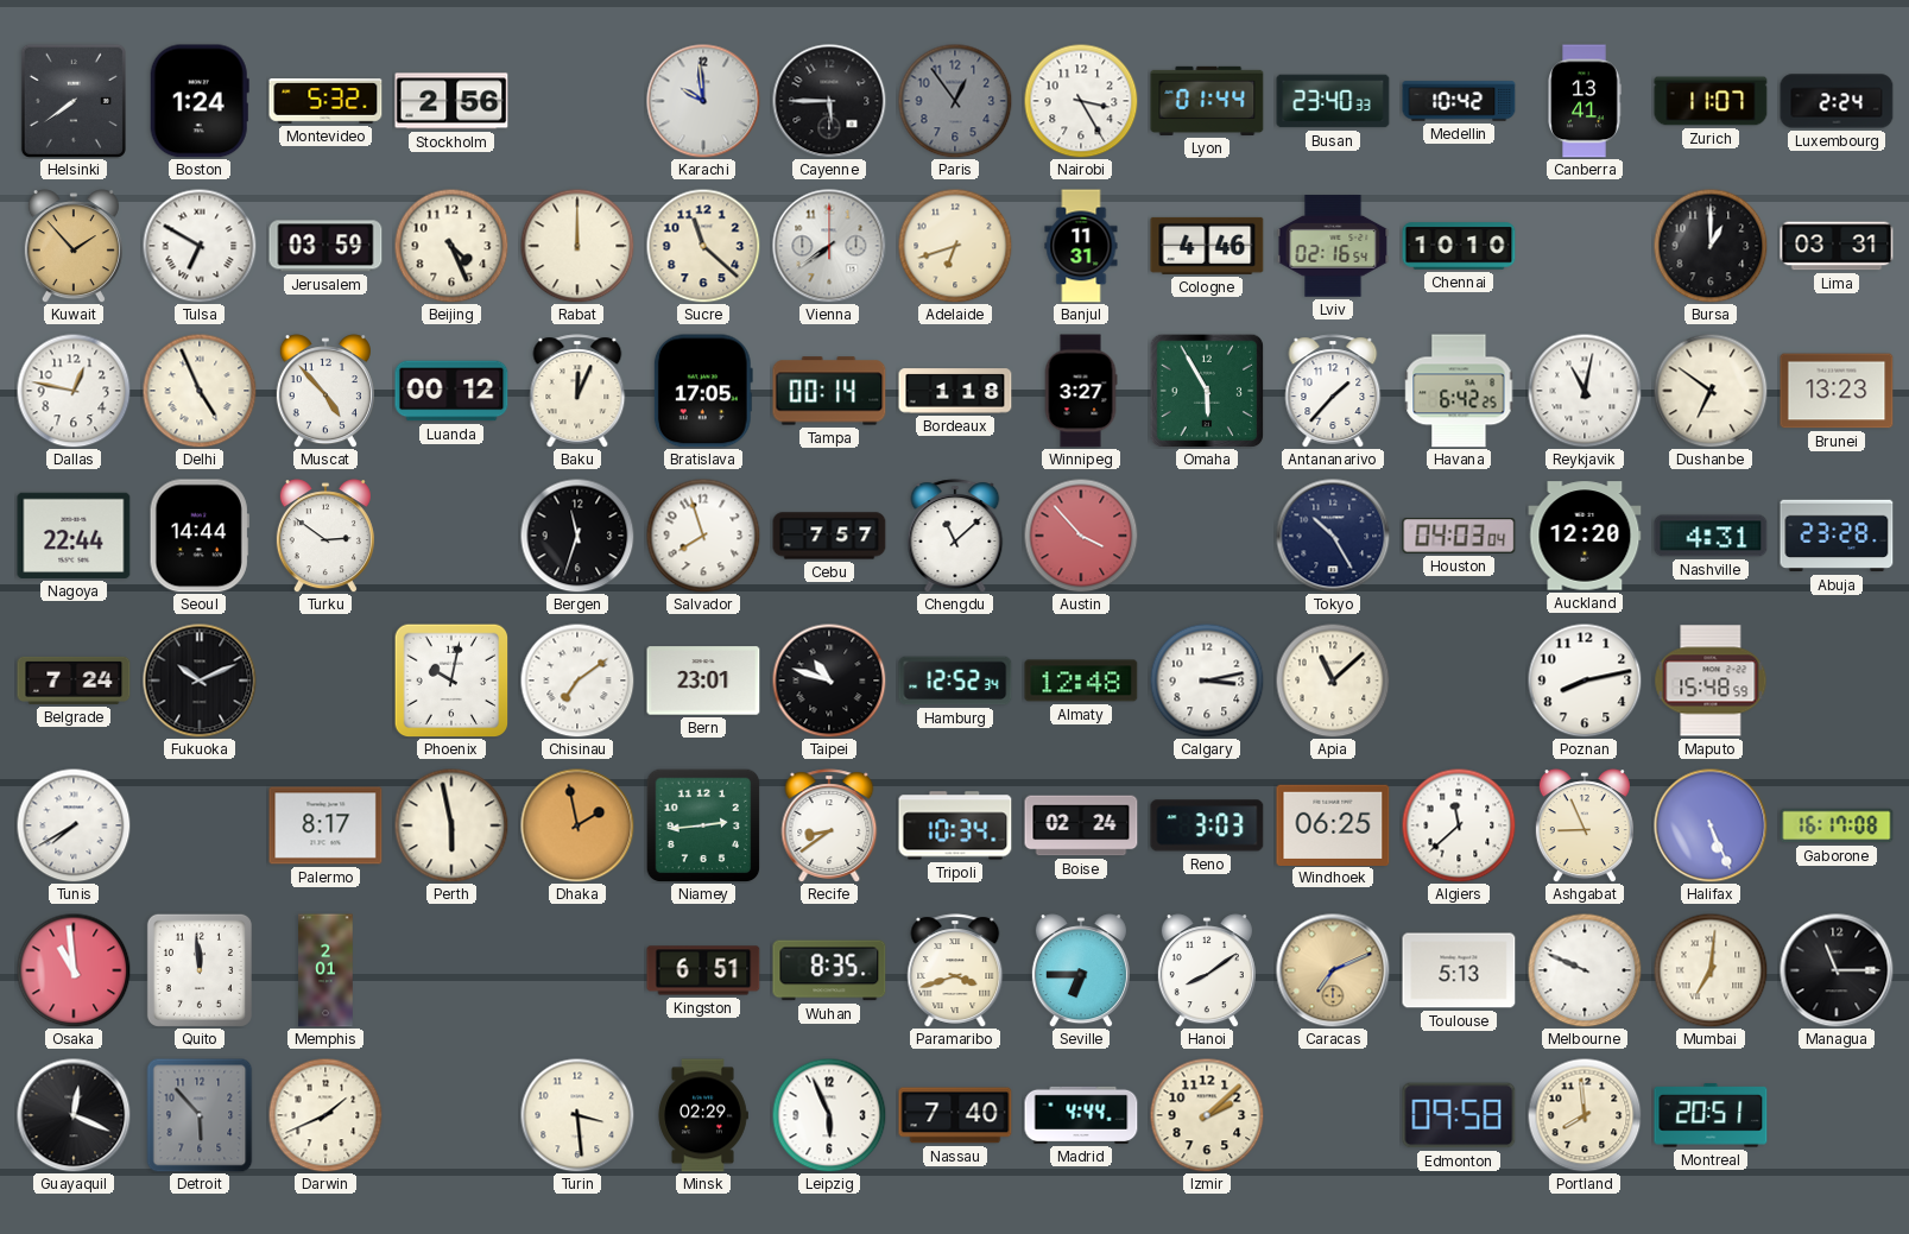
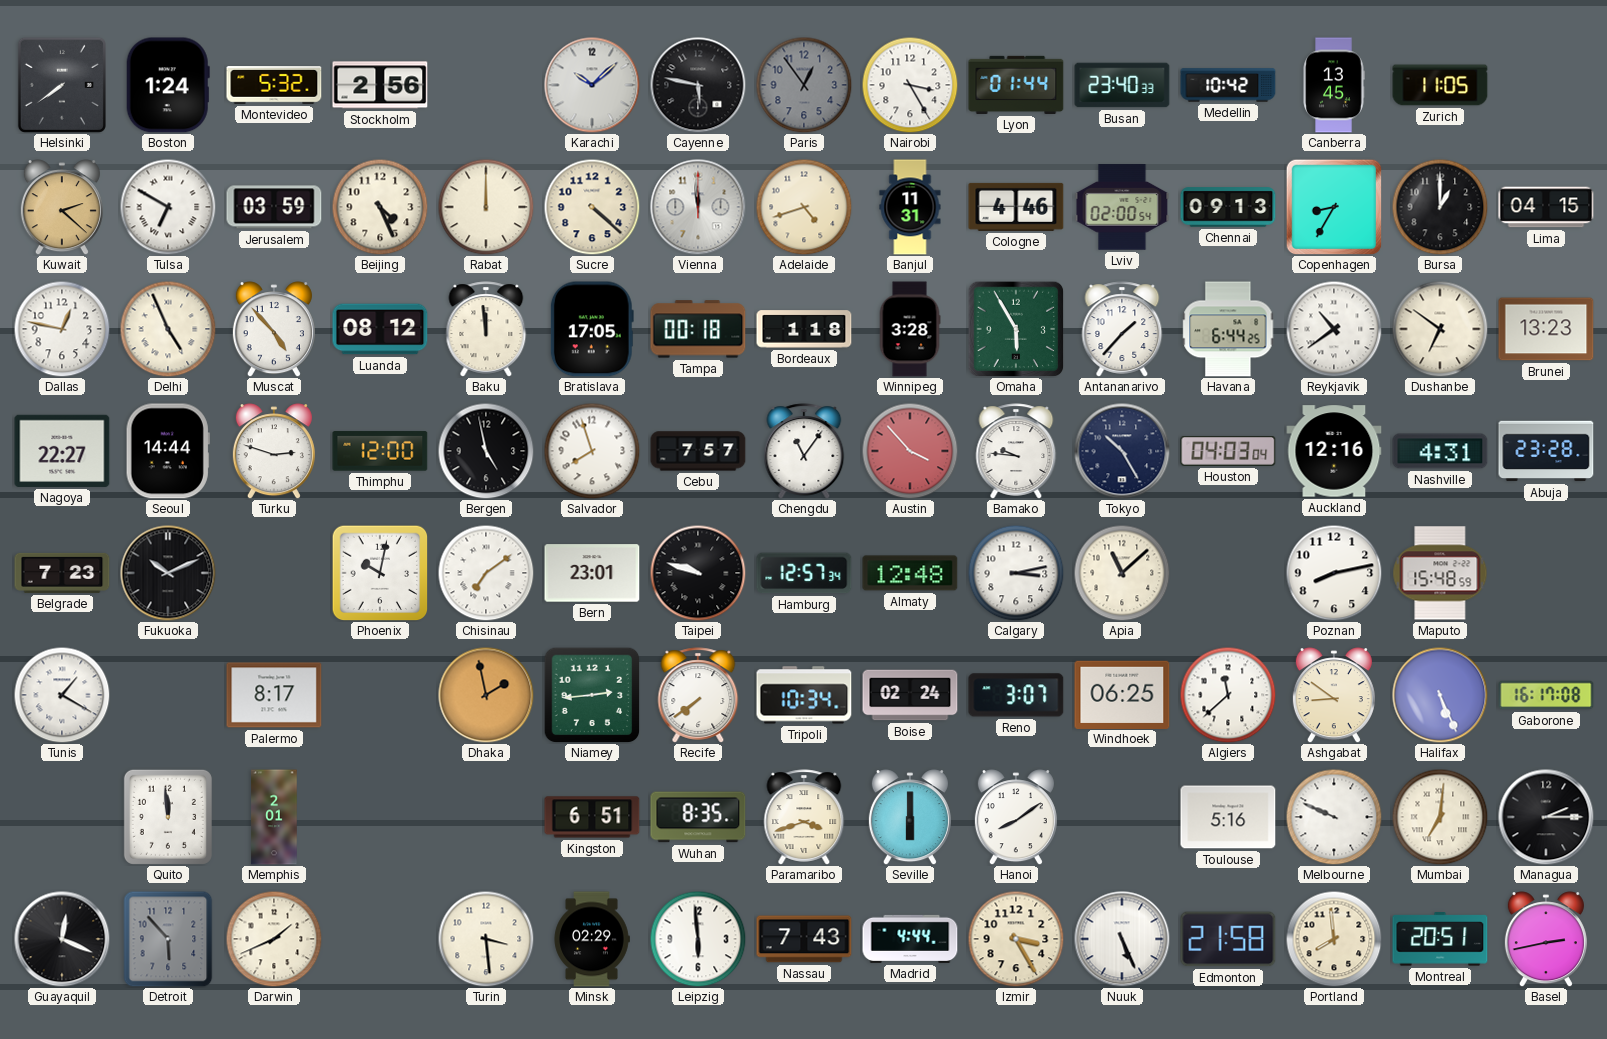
Karachi: 9:59 -> 10:08
Cayenne: 5:45 -> 5:47
Canberra: 13:41 -> 13:45
Zurich: 11:07 -> 11:05
Luxembourg: 2:24 -> none
Kuwait: 1:53 -> 2:22
Sucre: 11:22 -> 4:22
Vienna: 7:39 -> 11:59
Adelaide: 6:42 -> 4:42
Lviv: 02:16 -> 02:00
Chennai: 10:10 -> 09:13
Copenhagen: none -> 8:35
Lima: 03:31 -> 04:15
Luanda: 00:12 -> 08:12
Baku: 12:04 -> 11:59
Tampa: 00:14 -> 00:18
Winnipeg: 3:27 -> 3:28
Havana: 6:42 -> 6:44
Reykjavik: 11:02 -> 10:39
Nagoya: 22:44 -> 22:27
Turku: 2:51 -> 2:48
Thimphu: none -> 12:00
Bergen: 11:33 -> 4:58
Chengdu: 11:08 -> 11:06
Bamako: none -> 9:46
Auckland: 12:20 -> 12:16
Belgrade: 7:24 -> 7:23
Taipei: 10:48 -> 9:48
Hamburg: 12:52 -> 12:57
Tunis: 7:40 -> 1:20
Perth: 5:58 -> none
Recife: 8:39 -> 7:39
Reno: 3:03 -> 3:07
Ashgabat: 8:56 -> 8:51
Osaka: 10:59 -> none
Seville: 6:45 -> 6:00
Caracas: 7:11 -> none
Toulouse: 5:13 -> 5:16
Managua: 11:15 -> 2:15
Leipzig: 5:56 -> 5:59
Nassau: 7:40 -> 7:43
Izmir: 2:08 -> 3:25
Nuuk: none -> 5:26
Edmonton: 09:58 -> 21:58
Basel: none -> 2:43
